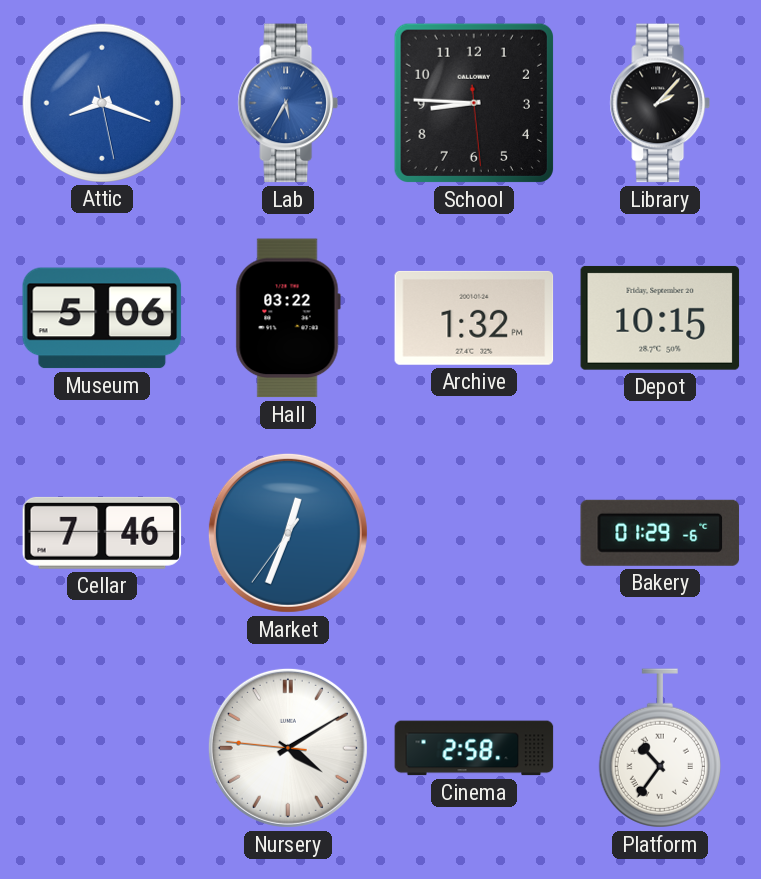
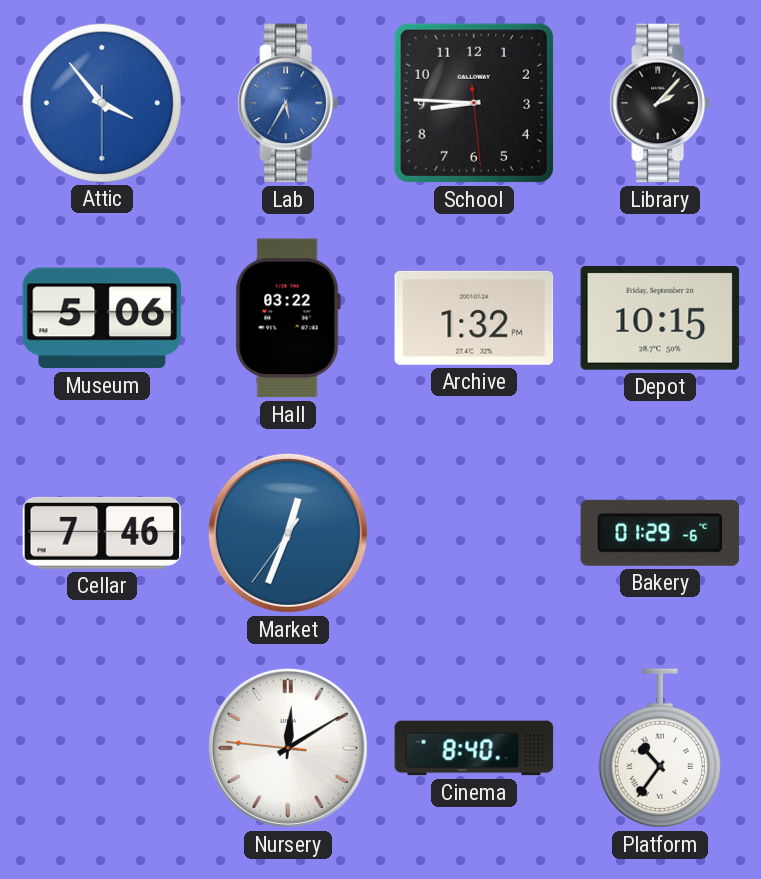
Attic: 8:18 -> 3:53
Nursery: 4:09 -> 12:09
Cinema: 2:58 -> 8:40
